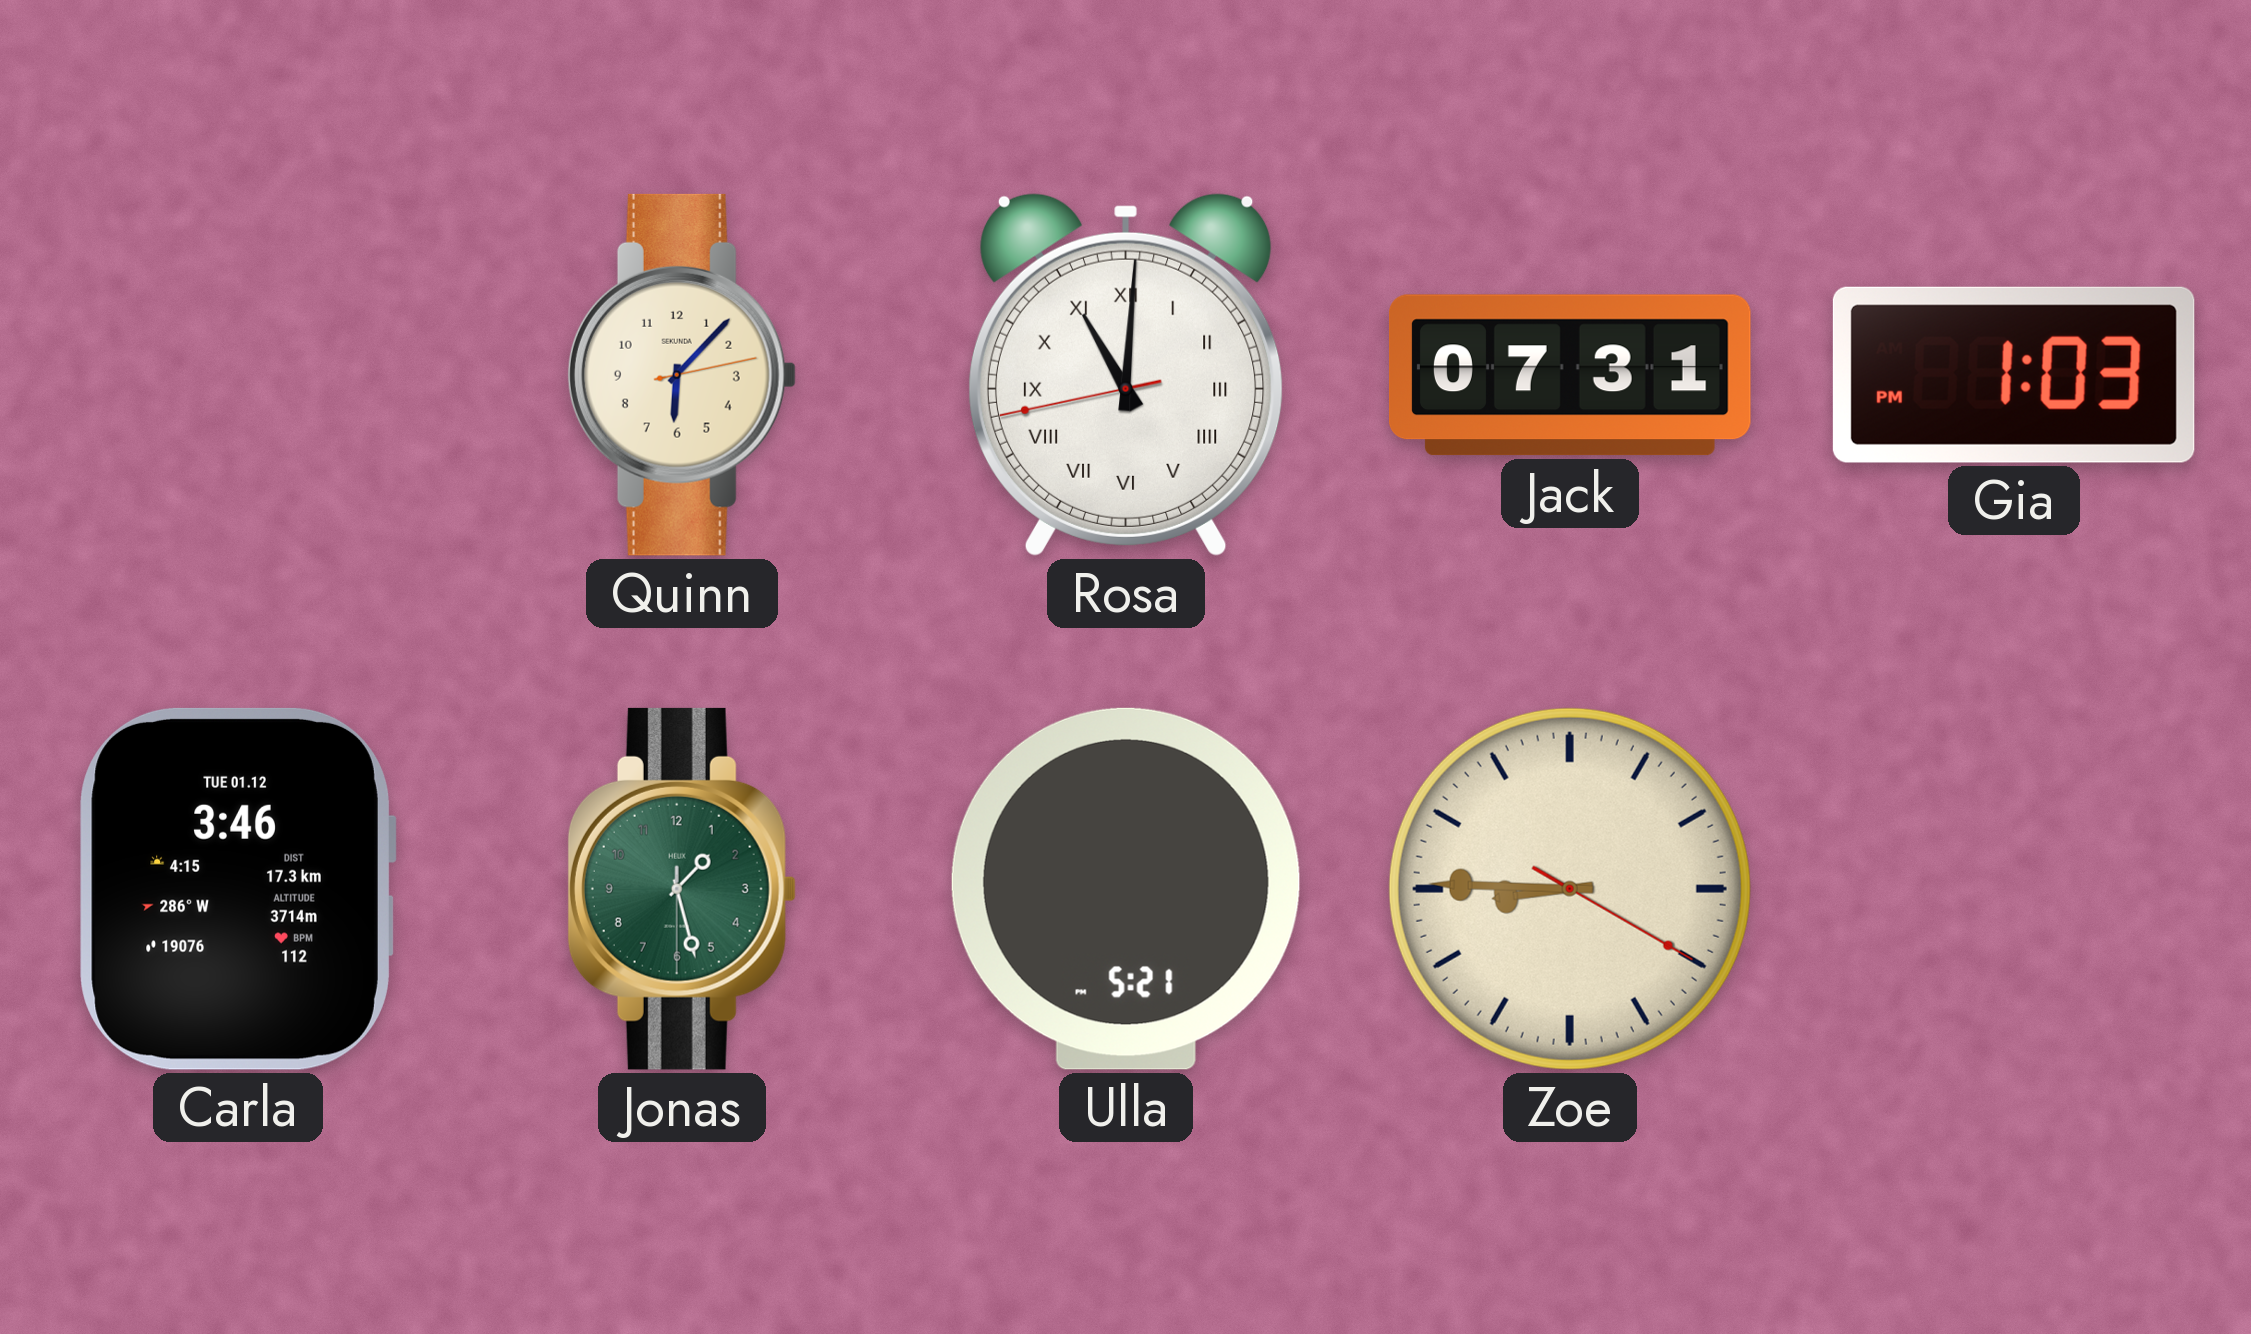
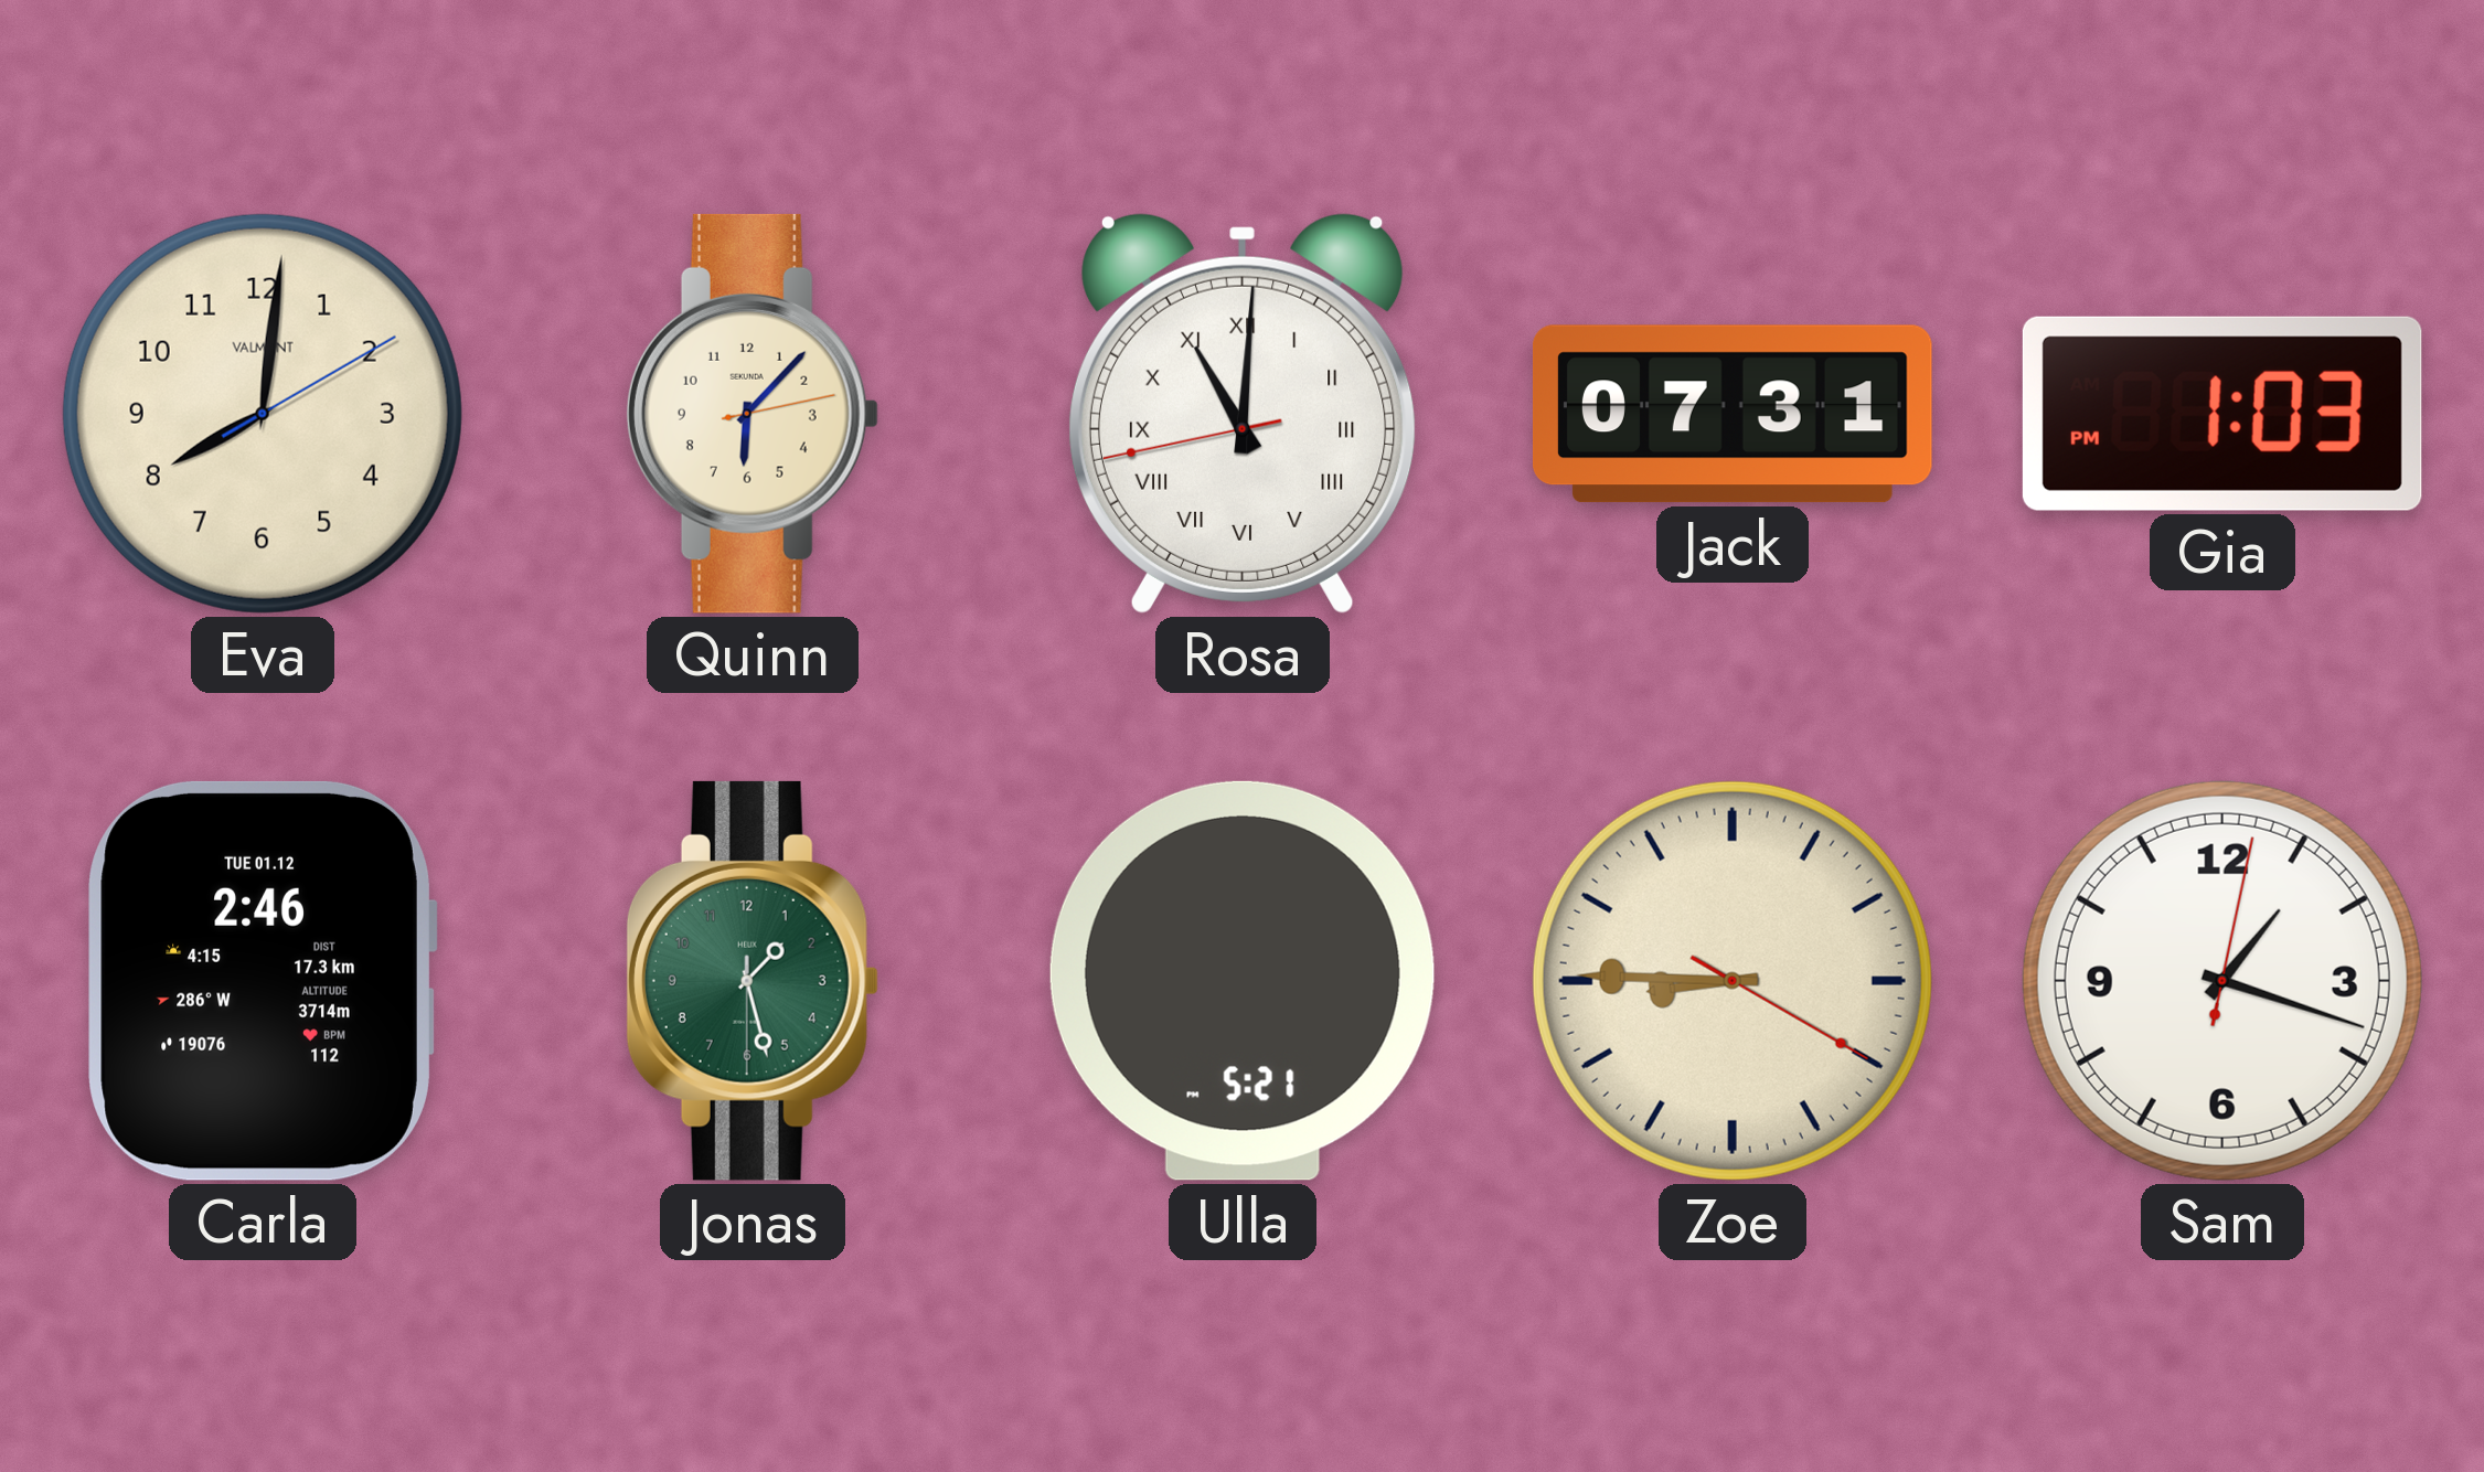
Eva: none -> 8:01
Carla: 3:46 -> 2:46
Sam: none -> 1:18
